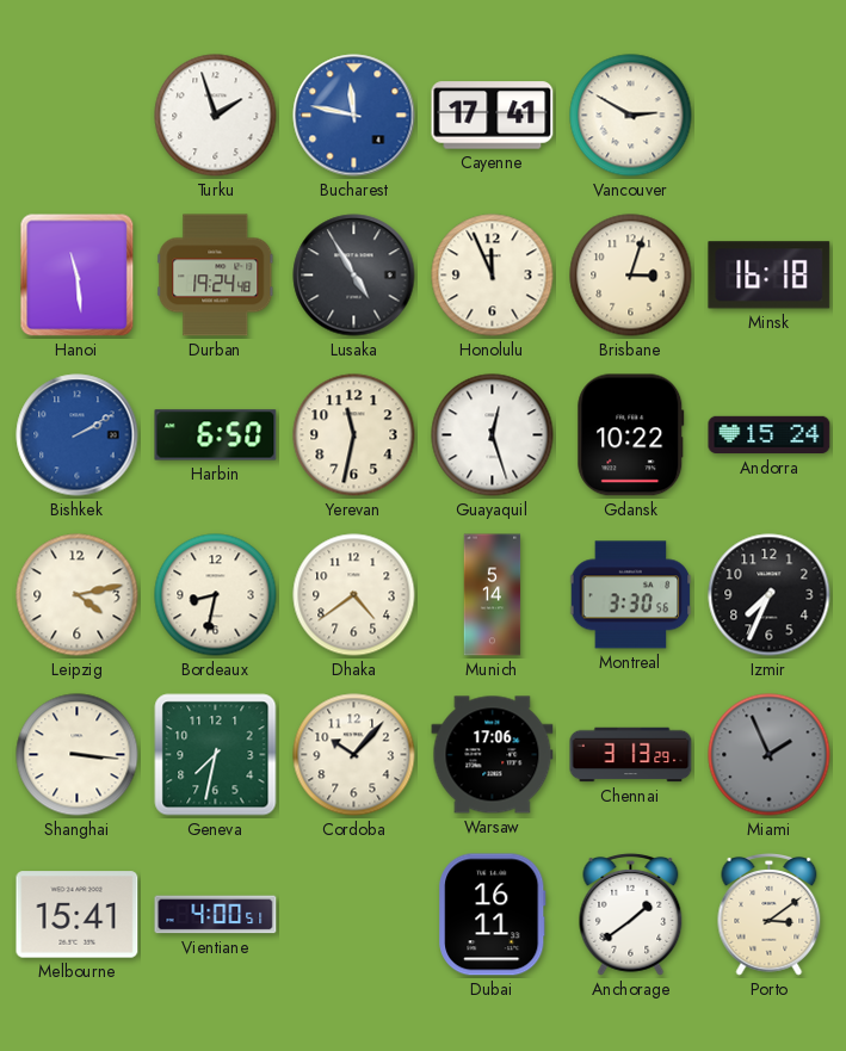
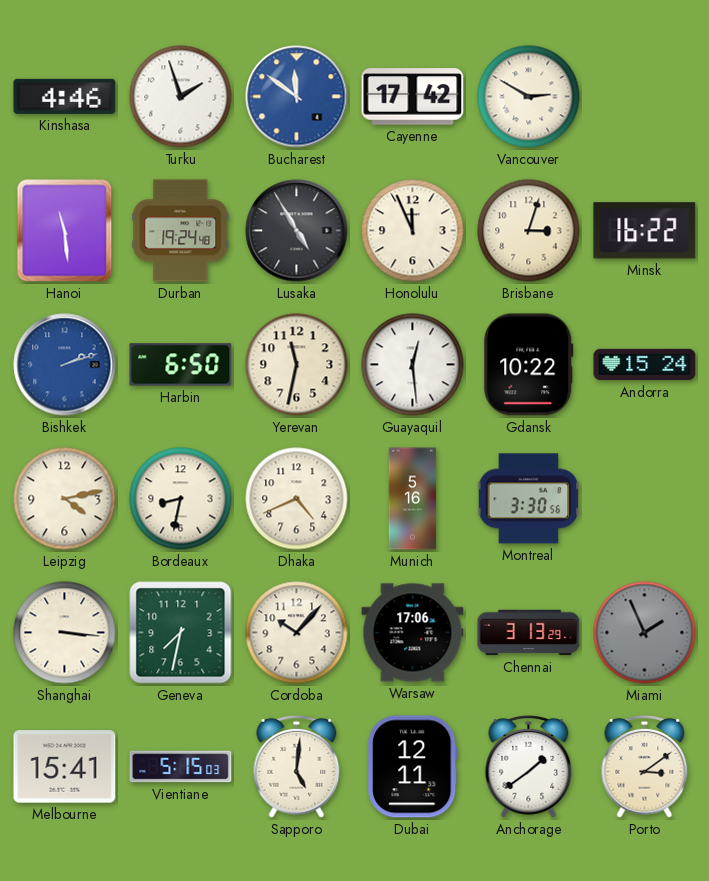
Kinshasa: none -> 4:46
Bucharest: 11:47 -> 11:51
Cayenne: 17:41 -> 17:42
Minsk: 16:18 -> 16:22
Bishkek: 2:10 -> 2:12
Guayaquil: 12:27 -> 12:29
Dhaka: 4:39 -> 4:41
Munich: 5:14 -> 5:16
Izmir: 7:34 -> none
Vientiane: 4:00 -> 5:15
Sapporo: none -> 5:01
Dubai: 16:11 -> 12:11
